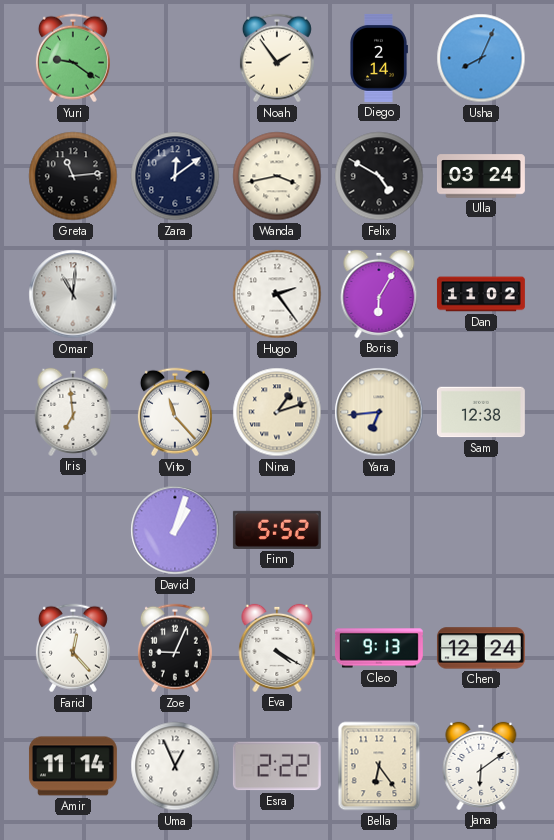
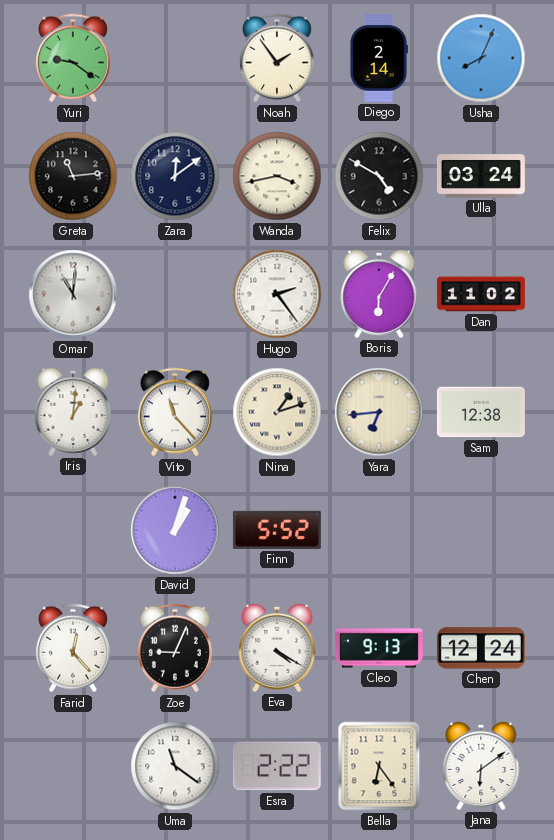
Iris: 6:59 -> 1:01
Amir: 11:14 -> none
Uma: 12:56 -> 11:21
